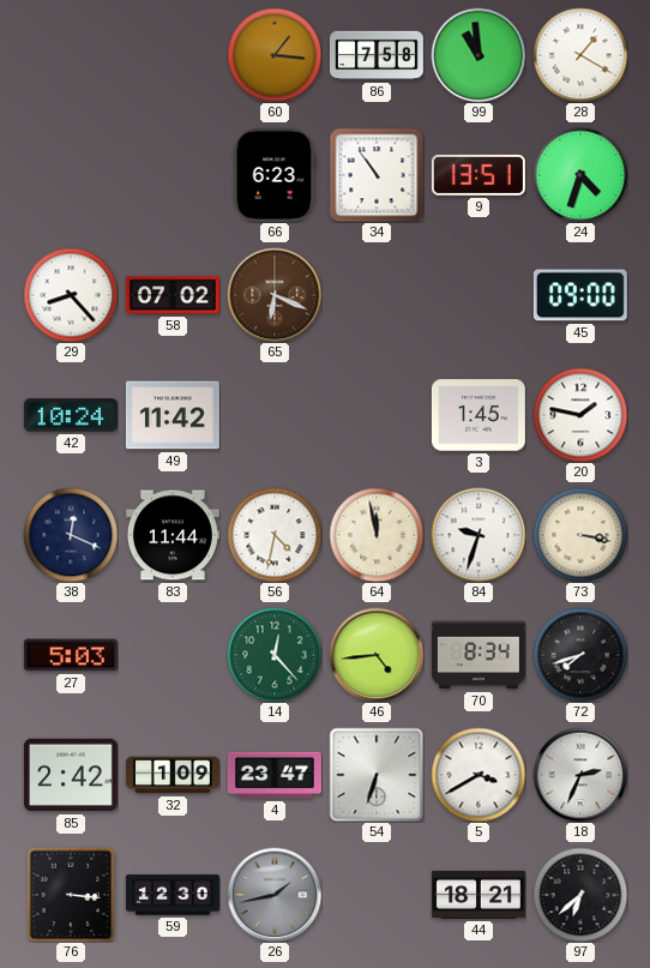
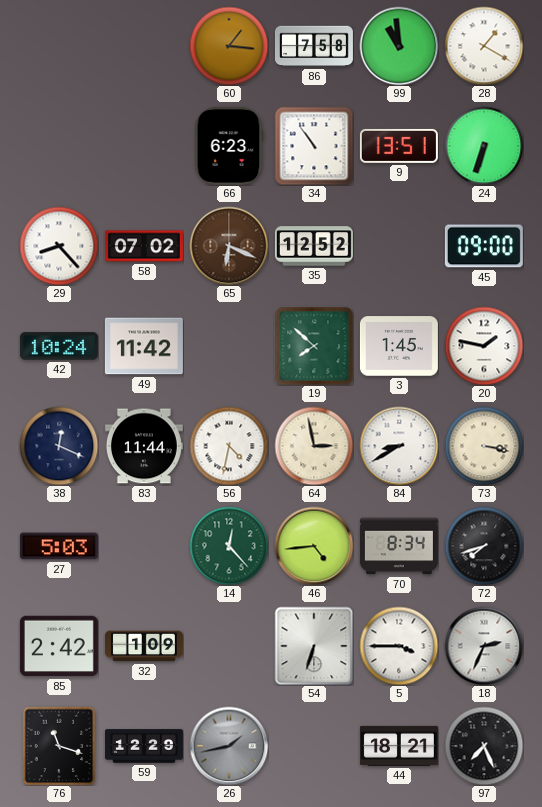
24: 4:33 -> 6:33
35: none -> 12:52
19: none -> 7:52
64: 11:58 -> 2:58
84: 9:33 -> 8:40
4: 23:47 -> none
5: 3:40 -> 3:45
76: 3:16 -> 11:18
59: 12:30 -> 12:29
97: 6:38 -> 7:26
